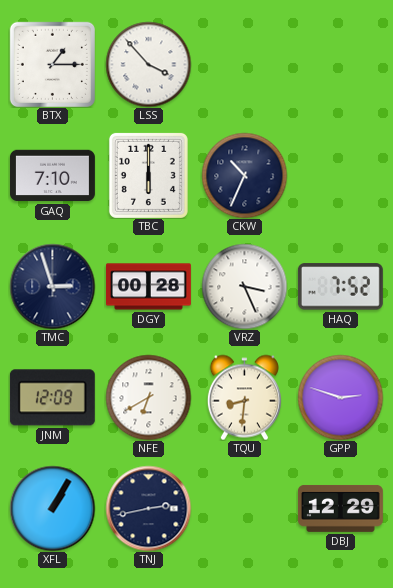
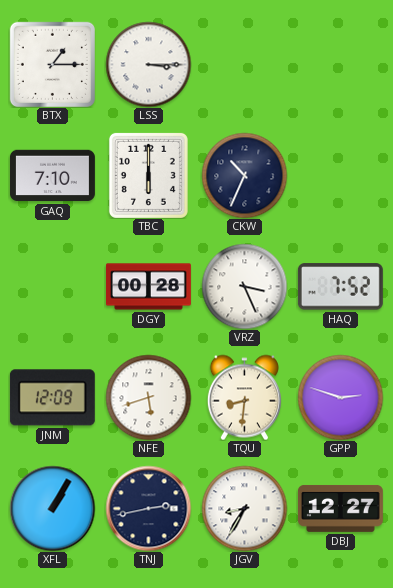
LSS: 3:53 -> 3:15
TMC: 2:57 -> none
NFE: 6:40 -> 5:42
JGV: none -> 8:35
DBJ: 12:29 -> 12:27
